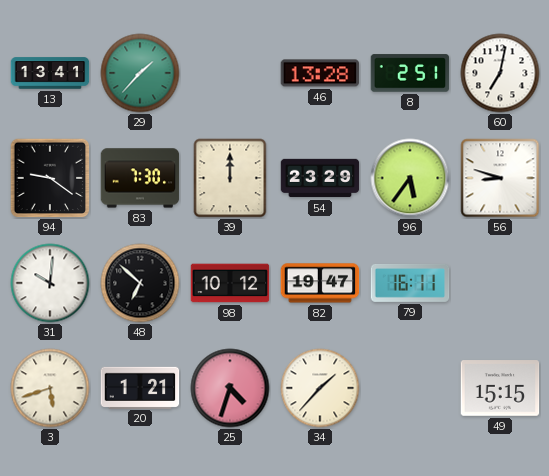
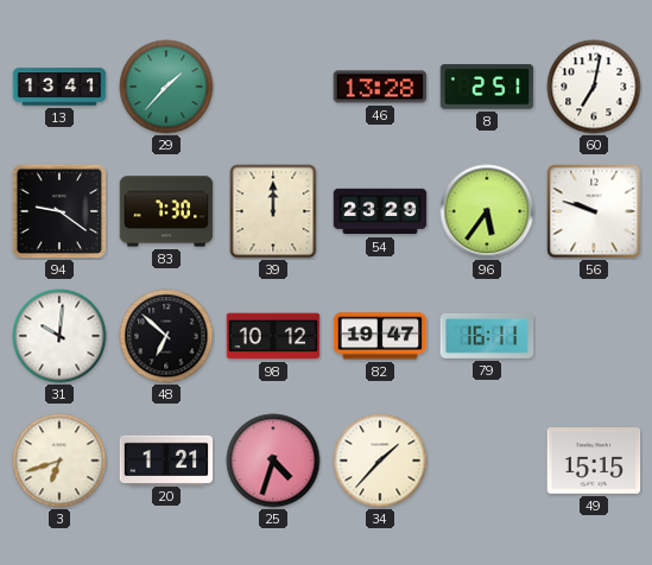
56: 8:48 -> 9:48
3: 5:42 -> 6:42
